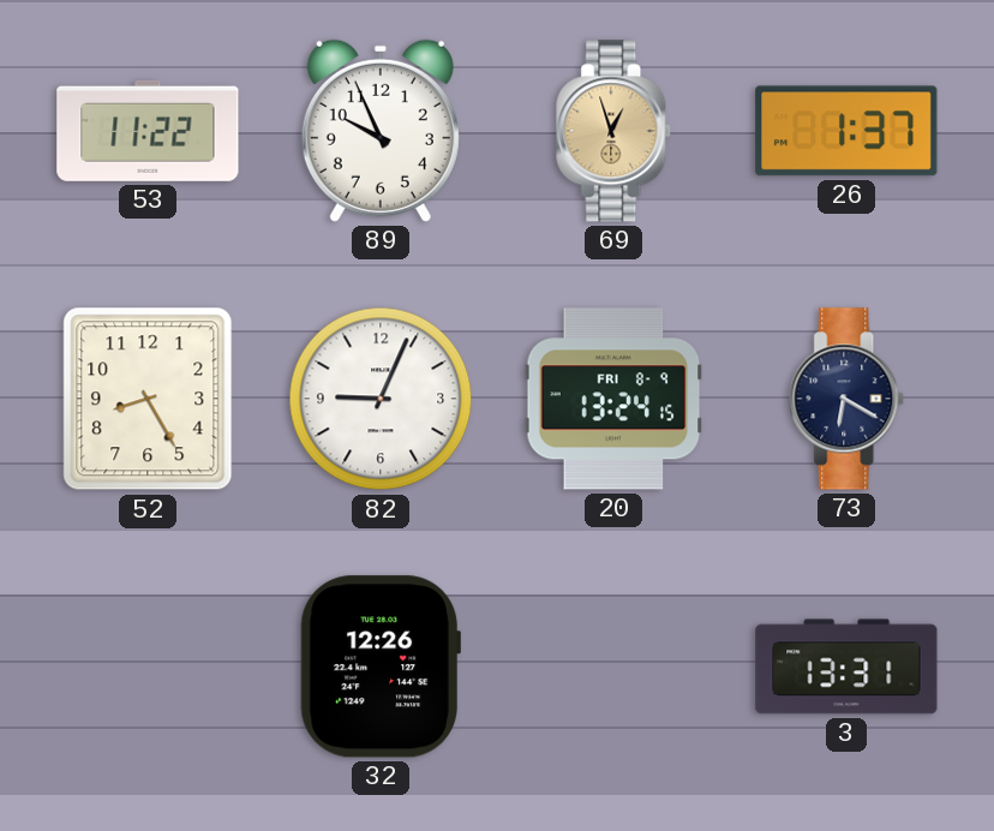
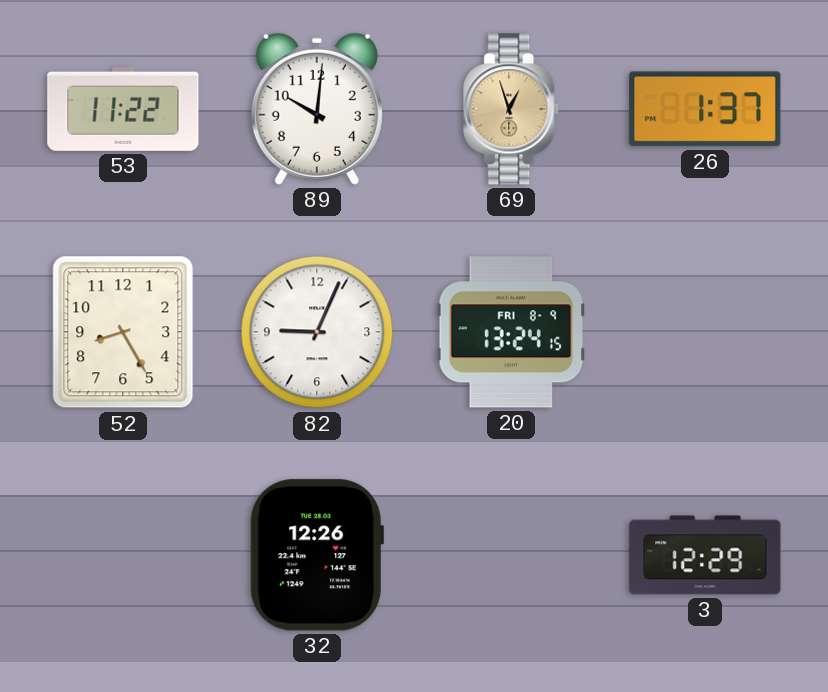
89: 9:56 -> 10:01
73: 6:20 -> none
3: 13:31 -> 12:29
